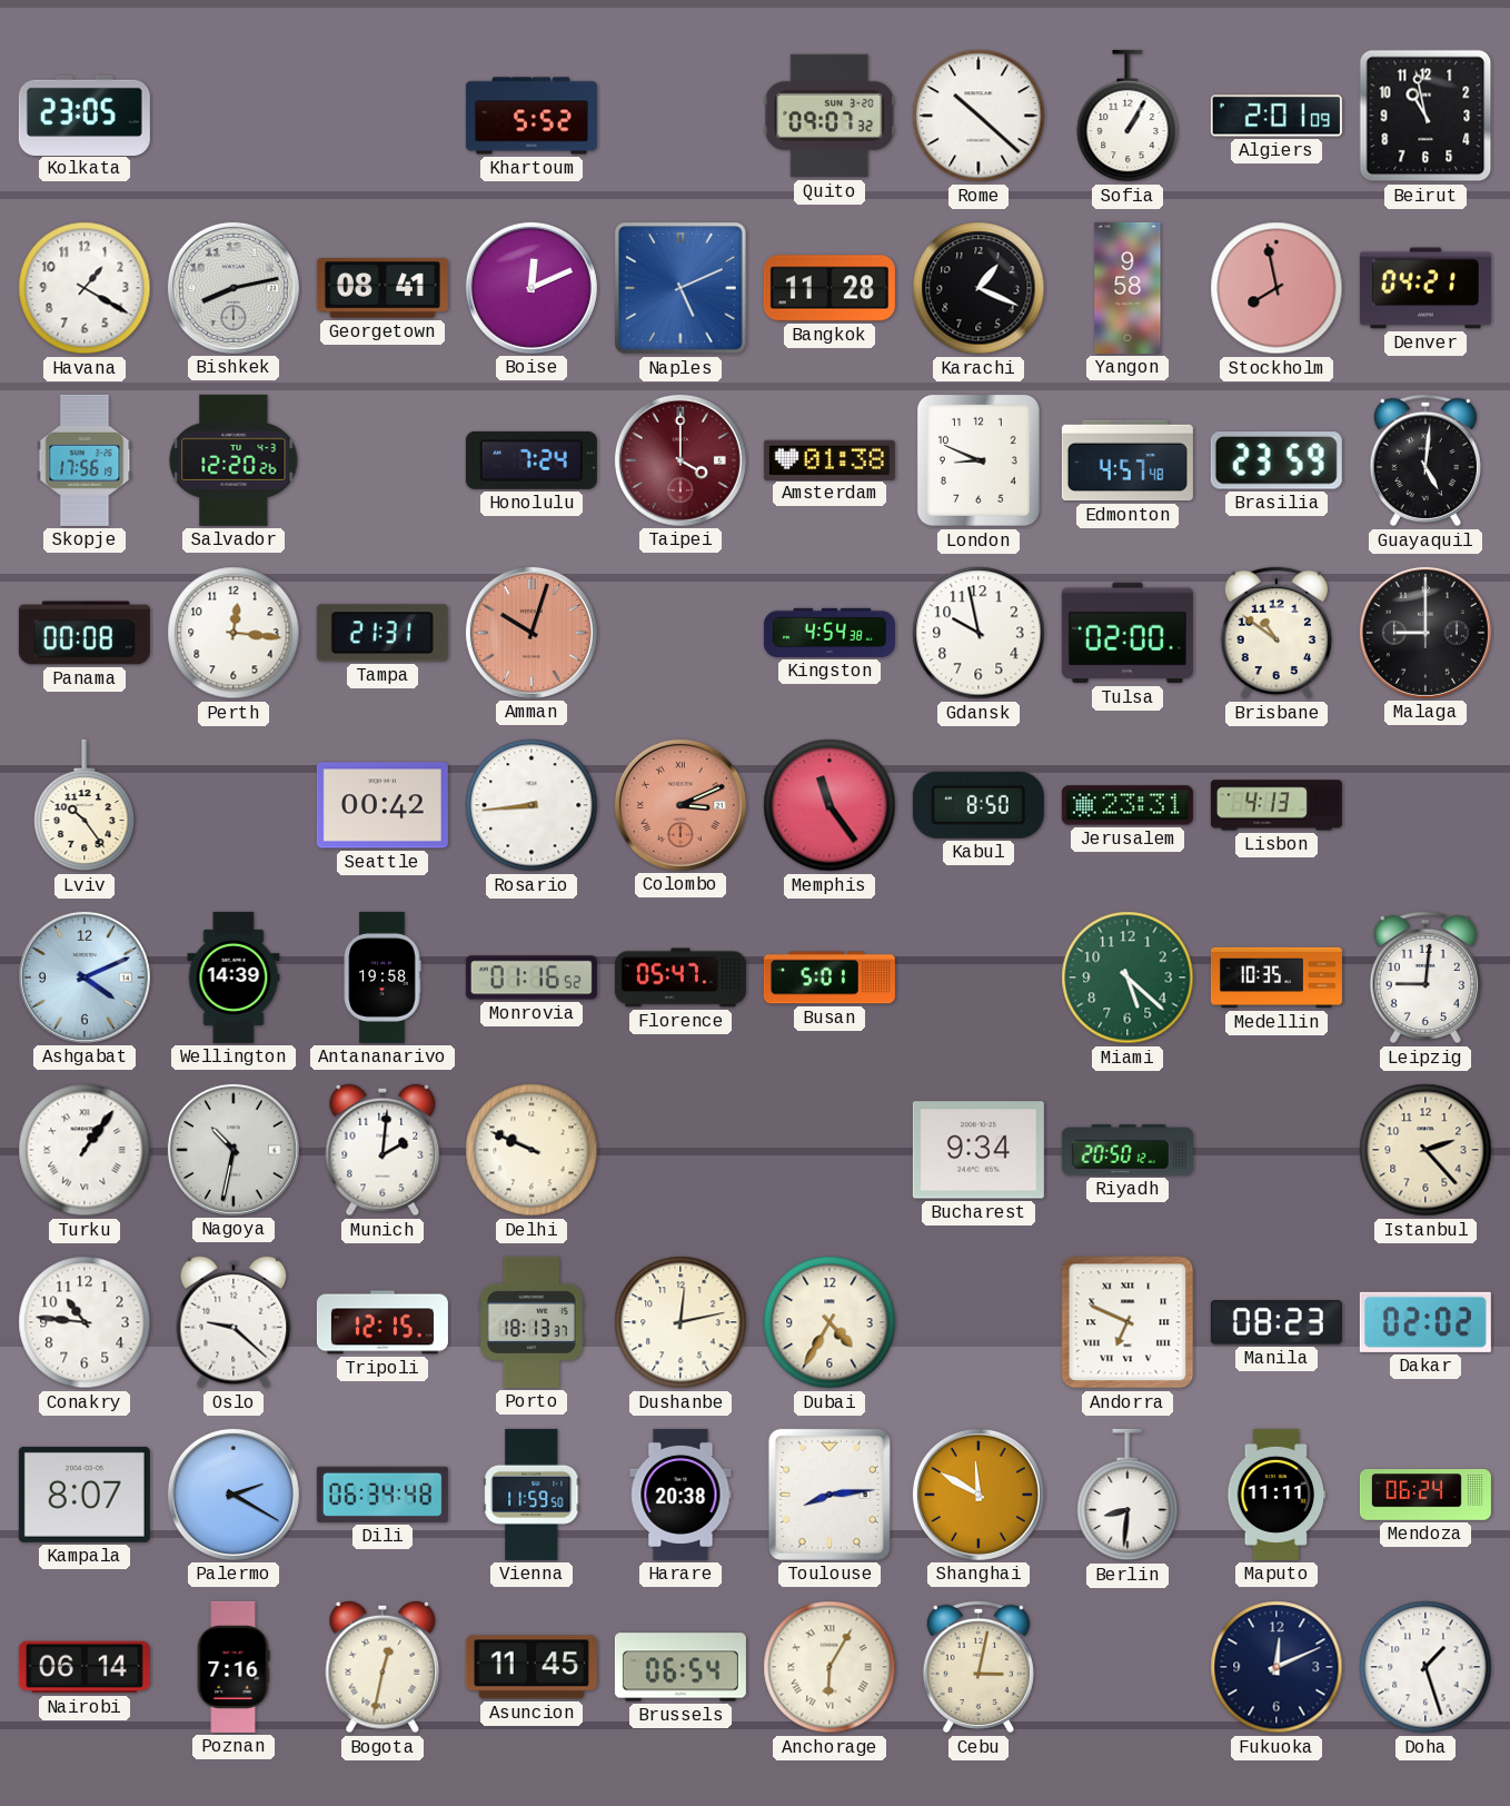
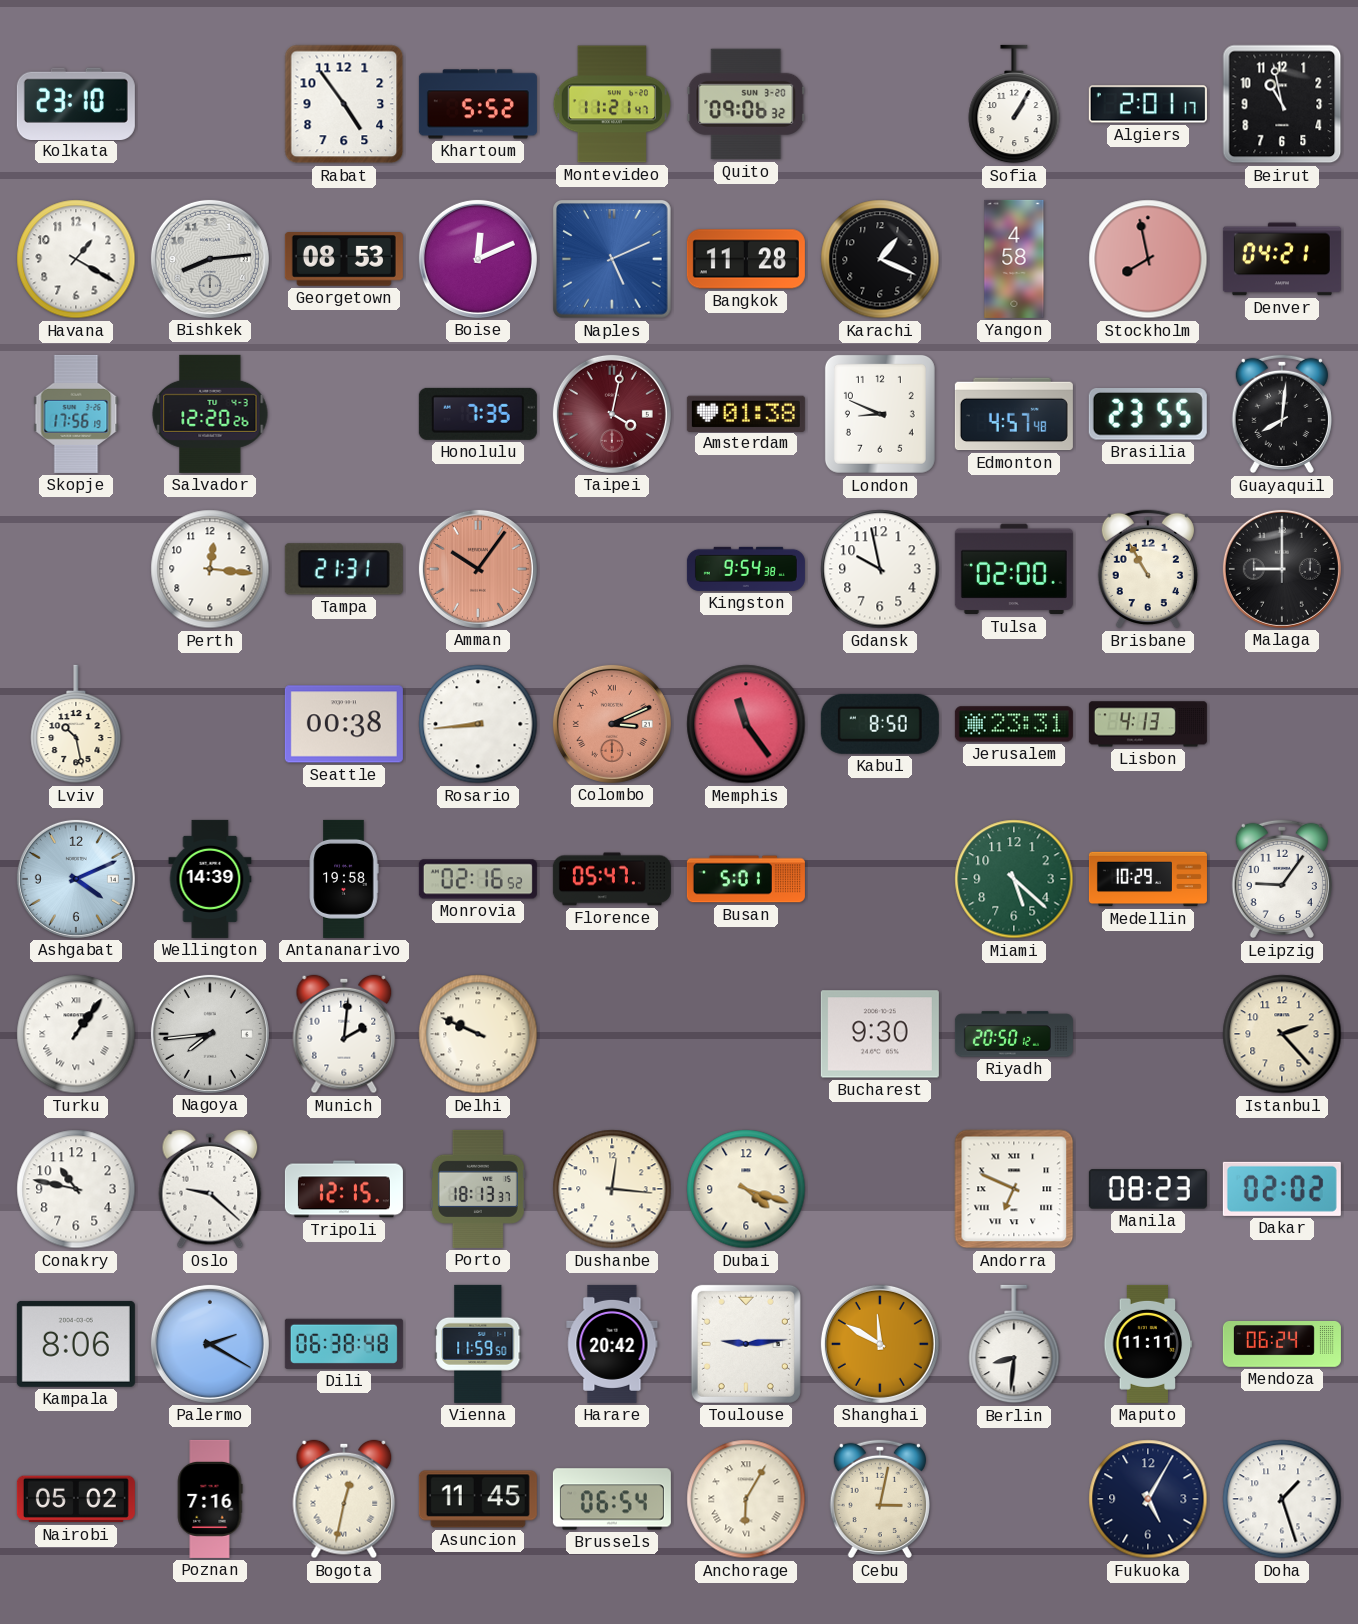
Kolkata: 23:05 -> 23:10
Rabat: none -> 4:54
Montevideo: none -> 11:21
Quito: 09:07 -> 09:06
Rome: 10:22 -> none
Algiers: 2:01:09 -> 2:01:17
Bishkek: 8:13 -> 8:14
Georgetown: 08:41 -> 08:53
Yangon: 9:58 -> 4:58
Honolulu: 7:24 -> 7:35
Taipei: 4:00 -> 4:02
Brasilia: 23:59 -> 23:55
Guayaquil: 5:01 -> 8:01
Panama: 00:08 -> none
Amman: 10:03 -> 10:06
Kingston: 4:54 -> 9:54
Brisbane: 10:51 -> 10:55
Lviv: 10:24 -> 10:28
Seattle: 00:42 -> 00:38
Monrovia: 01:16 -> 02:16
Medellin: 10:35 -> 10:29
Leipzig: 9:01 -> 9:06
Nagoya: 10:32 -> 7:44
Bucharest: 9:34 -> 9:30
Conakry: 10:46 -> 10:47
Dushanbe: 12:13 -> 12:16
Dubai: 4:35 -> 4:18
Kampala: 8:07 -> 8:06
Dili: 06:34 -> 06:38
Harare: 20:38 -> 20:42
Toulouse: 8:14 -> 9:14
Nairobi: 06:14 -> 05:02
Fukuoka: 12:11 -> 5:05
